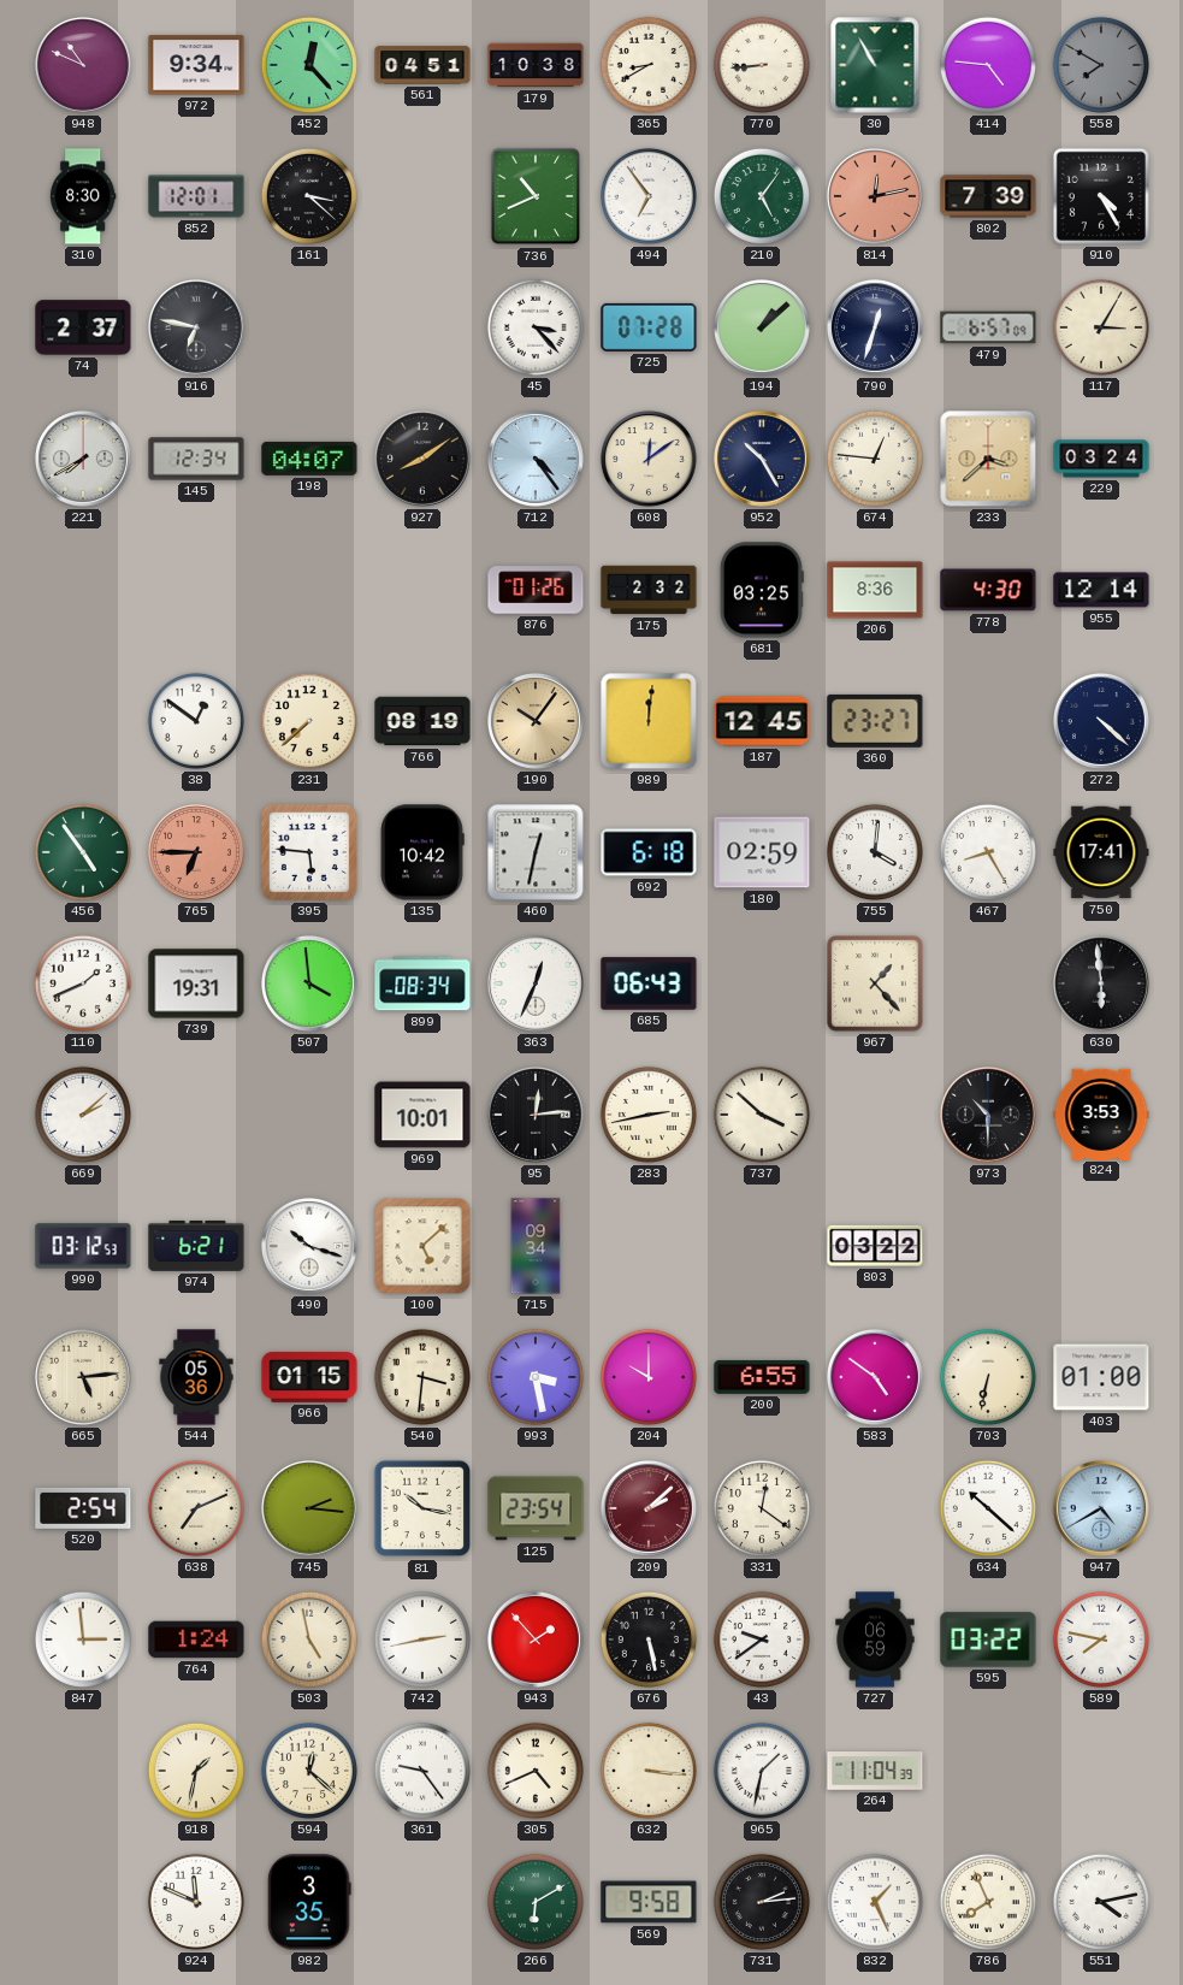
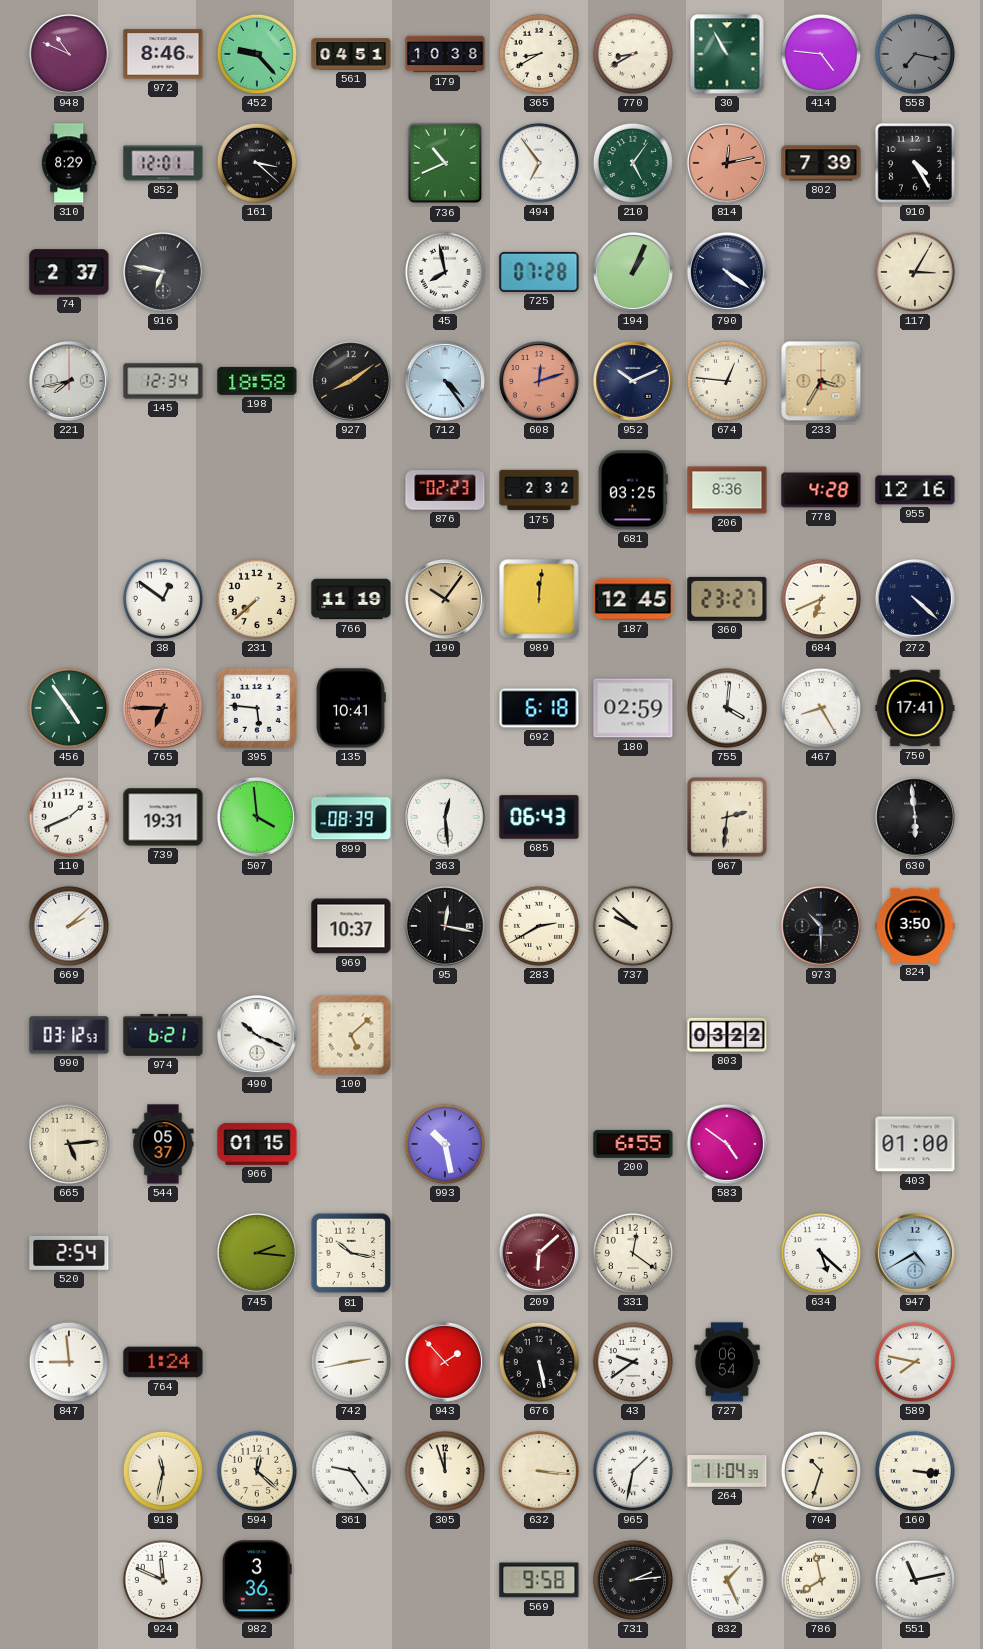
972: 9:34 -> 8:46
452: 12:23 -> 9:23
770: 8:44 -> 8:40
558: 7:50 -> 7:17
310: 8:30 -> 8:29
45: 3:23 -> 7:58
194: 1:08 -> 1:04
790: 12:33 -> 4:21
479: 6:57 -> none
221: 7:40 -> 7:43
198: 04:07 -> 18:58
608: 12:09 -> 12:12
608 dial: cream -> salmon
952: 10:25 -> 10:11
233: 3:38 -> 3:35
229: 03:24 -> none
876: 01:26 -> 02:23
778: 4:30 -> 4:28
955: 12:14 -> 12:16
766: 08:19 -> 11:19
684: none -> 6:41
135: 10:42 -> 10:41
460: 12:32 -> none
899: 08:34 -> 08:39
363: 12:34 -> 12:29
967: 1:23 -> 2:31
969: 10:01 -> 10:37
95: 12:14 -> 12:17
283: 2:43 -> 2:40
737: 3:52 -> 9:52
824: 3:53 -> 3:50
490: 10:18 -> 10:19
715: 09:34 -> none
544: 05:36 -> 05:37
540: 3:31 -> none
993: 3:28 -> 10:28
204: 10:00 -> none
703: 6:32 -> none
638: 7:11 -> none
125: 23:54 -> none
209: 2:08 -> 6:08
634: 10:22 -> 5:22
847: 2:59 -> 8:59
503: 4:58 -> none
727: 06:59 -> 06:54
595: 03:22 -> none
918: 1:32 -> 11:32
305: 4:41 -> 11:57
704: none -> 10:33
160: none -> 3:16
982: 3:35 -> 3:36
266: 6:10 -> none
786: 7:56 -> 7:58
551: 4:13 -> 11:13
